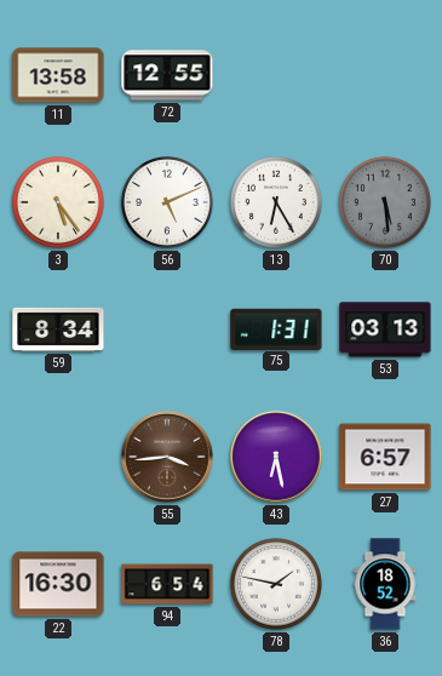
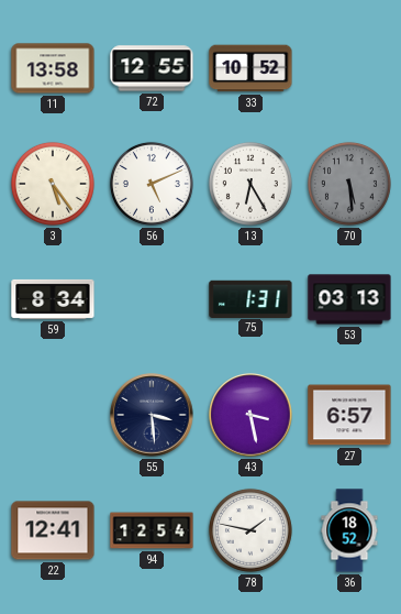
33: none -> 10:52
55: 3:44 -> 3:29
55 dial: brown -> navy
43: 6:28 -> 3:28
22: 16:30 -> 12:41
94: 6:54 -> 12:54
